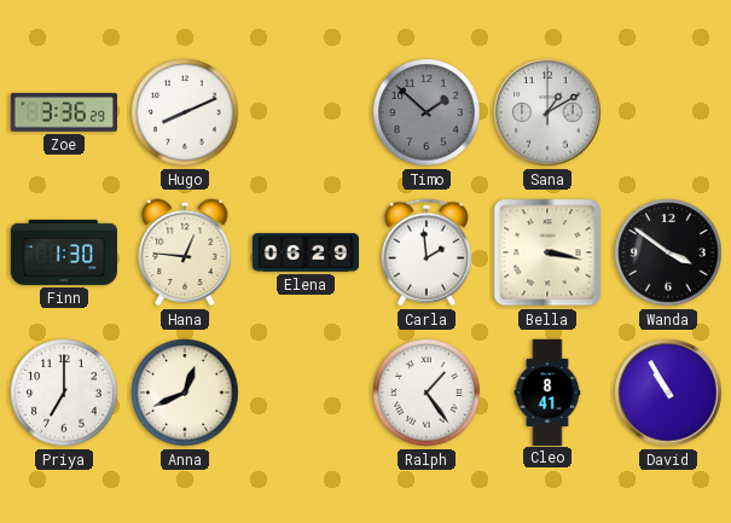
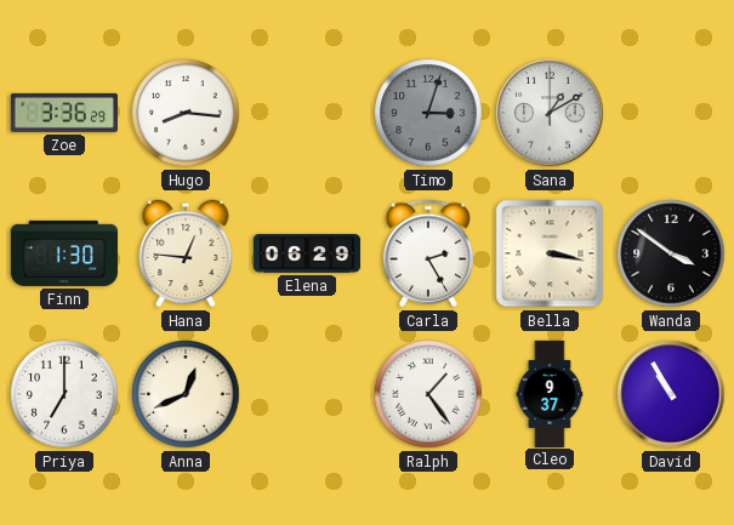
Hugo: 8:11 -> 8:16
Timo: 1:52 -> 3:03
Carla: 1:59 -> 2:25
Cleo: 8:41 -> 9:37
